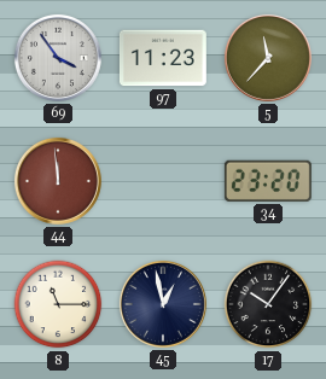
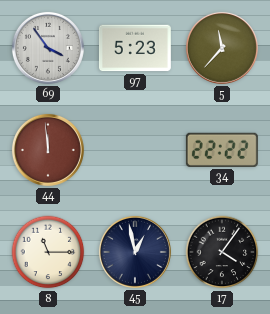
97: 11:23 -> 5:23
34: 23:20 -> 22:22
17: 10:06 -> 4:06
